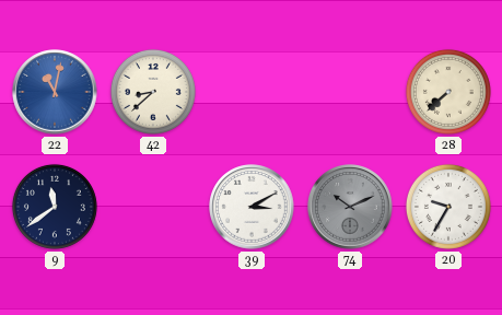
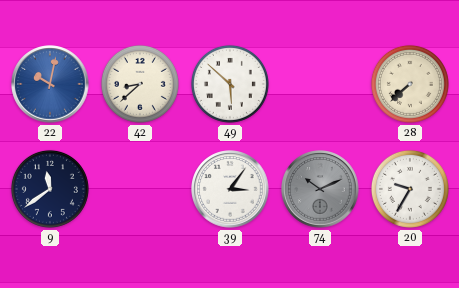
22: 11:02 -> 10:02
49: none -> 5:52
39: 3:10 -> 3:06
